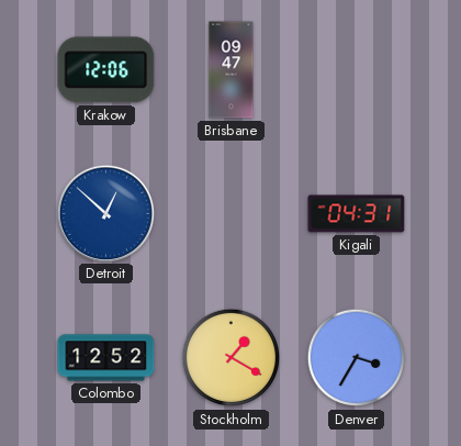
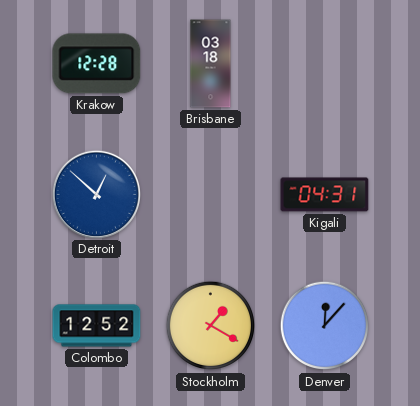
Krakow: 12:06 -> 12:28
Brisbane: 09:47 -> 03:18
Denver: 3:35 -> 12:07
